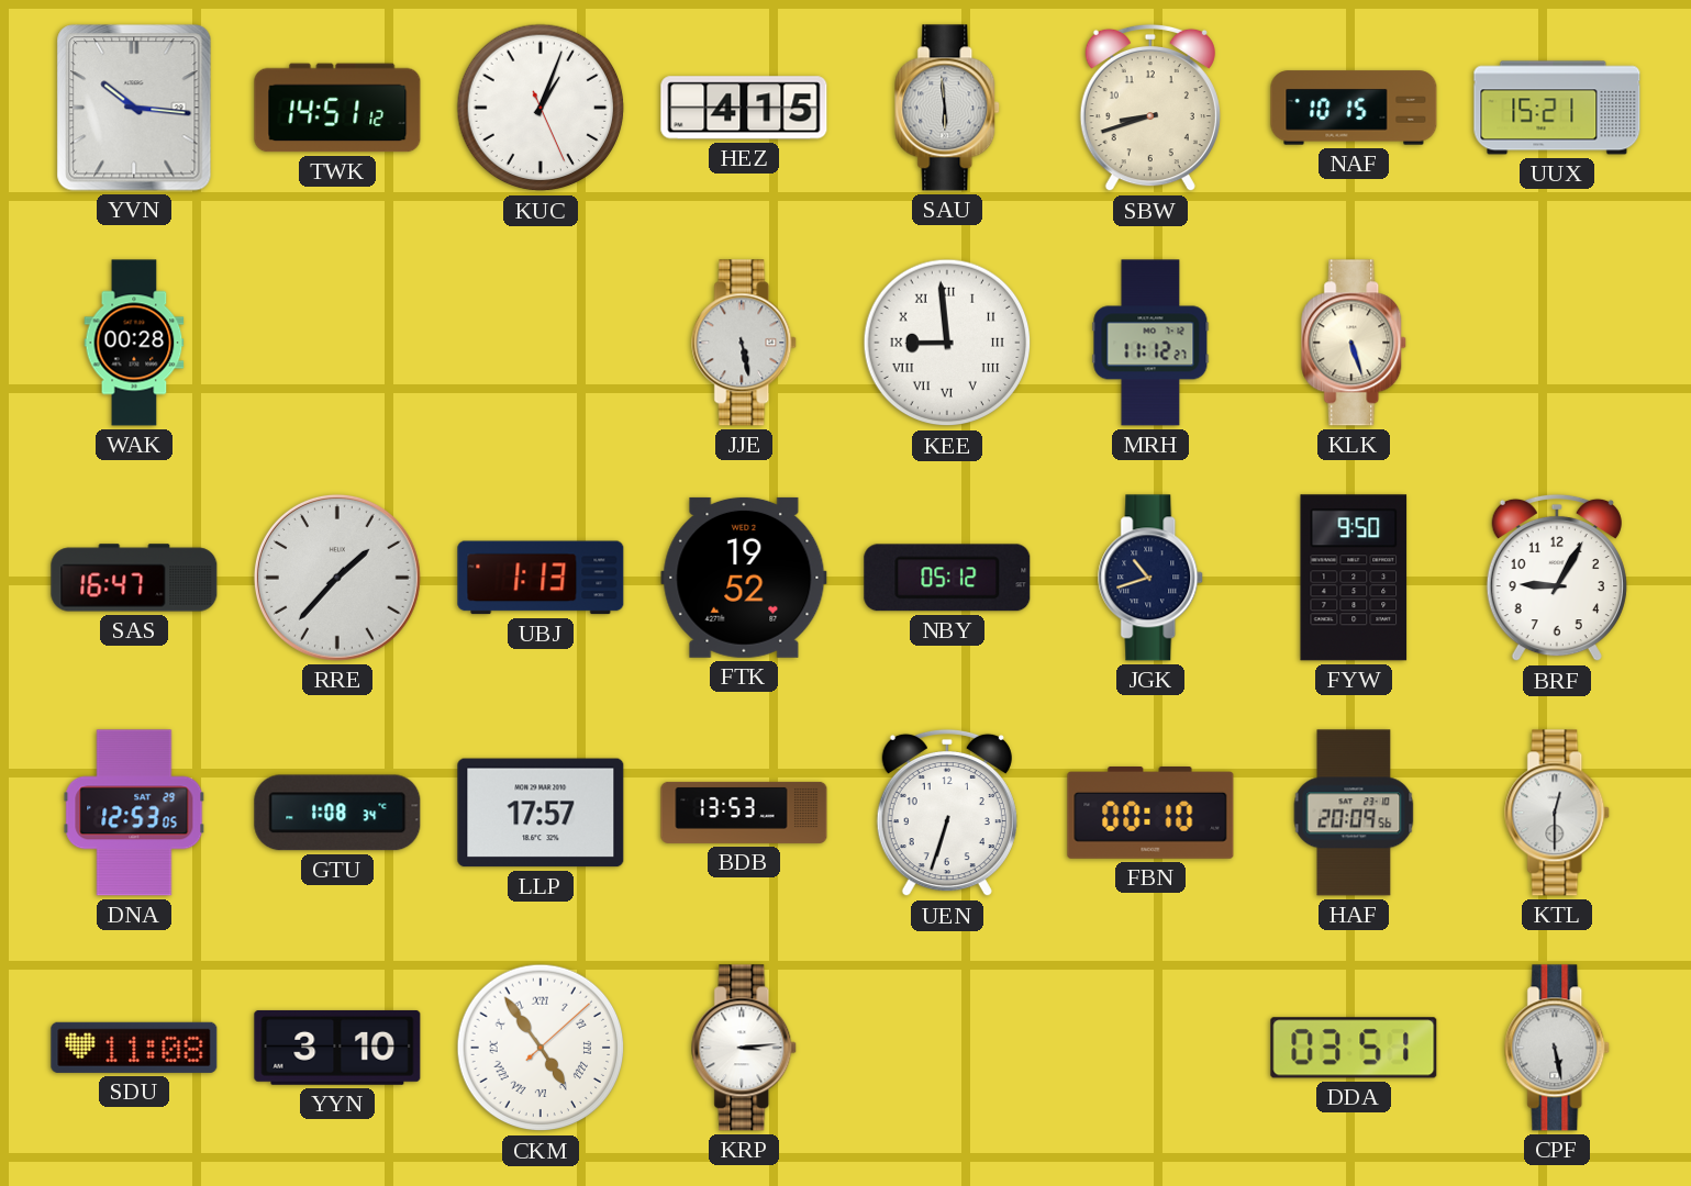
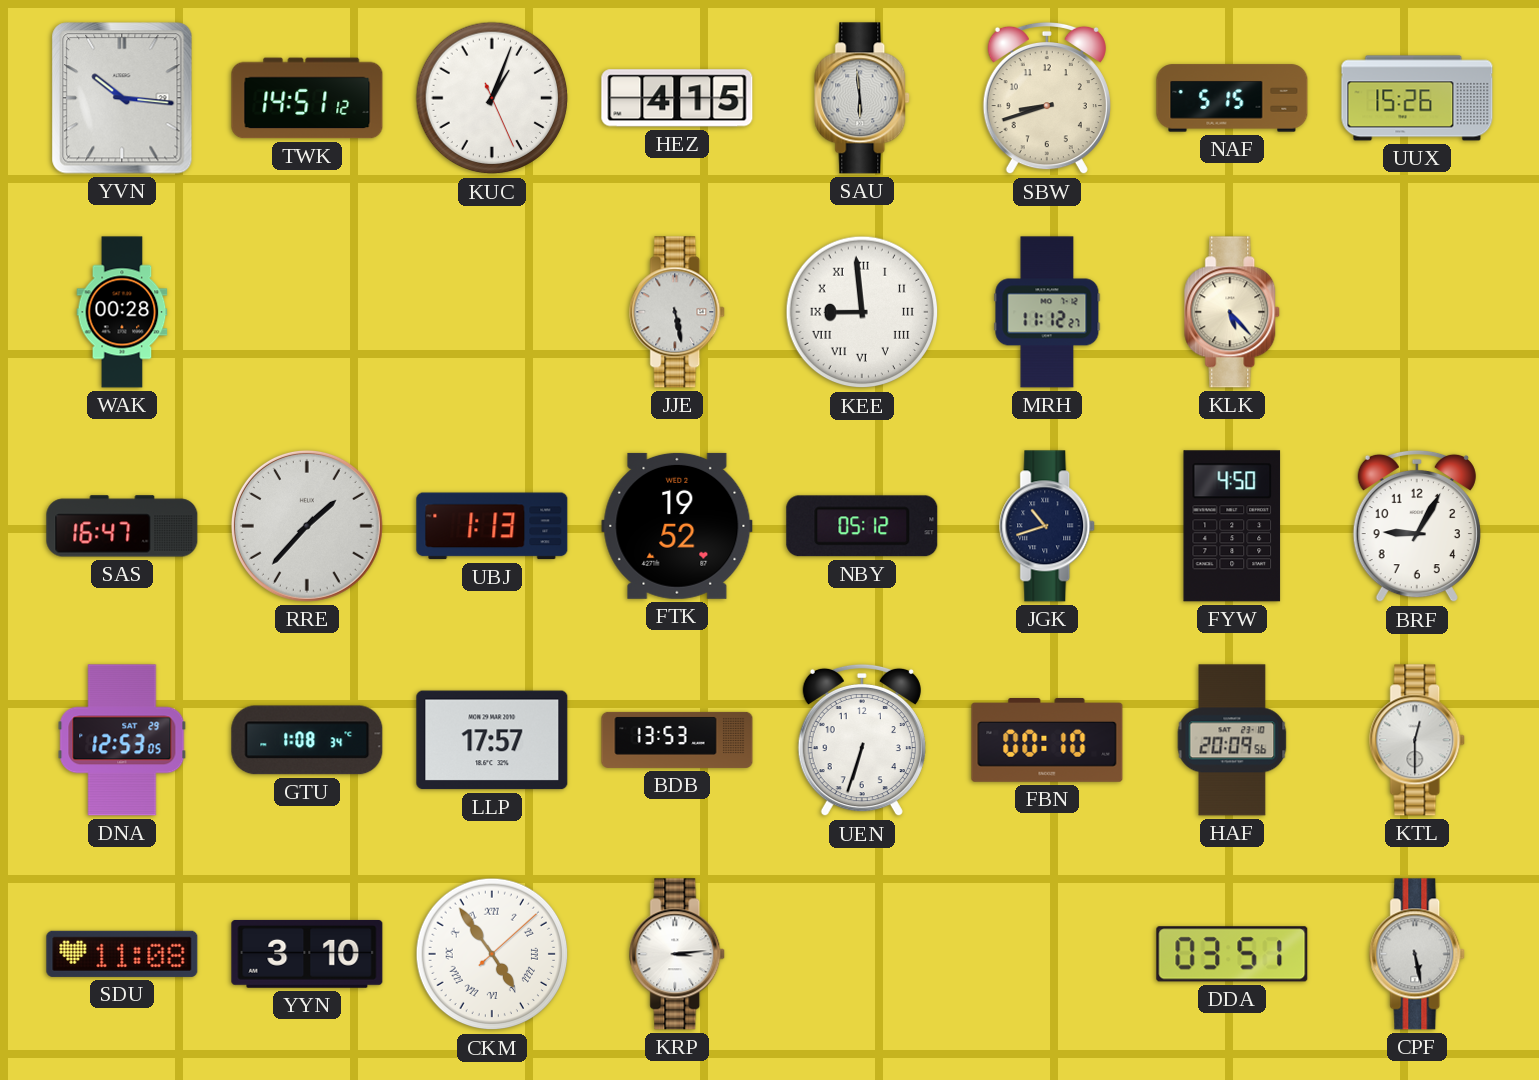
NAF: 10:15 -> 5:15
UUX: 15:21 -> 15:26
KLK: 5:27 -> 5:23
FYW: 9:50 -> 4:50
